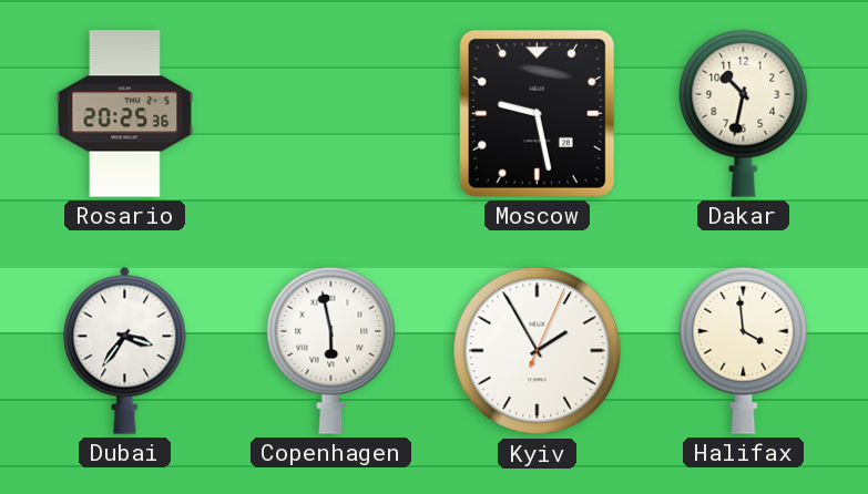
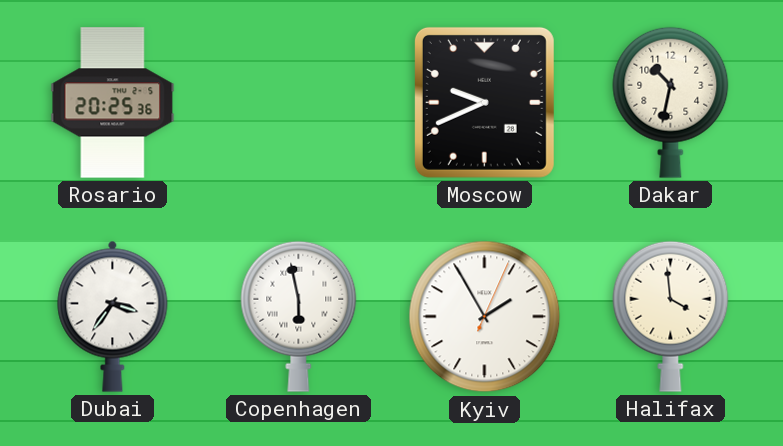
Moscow: 9:28 -> 9:41
